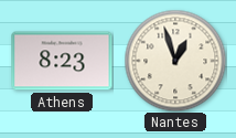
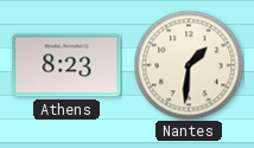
Nantes: 12:57 -> 1:31
